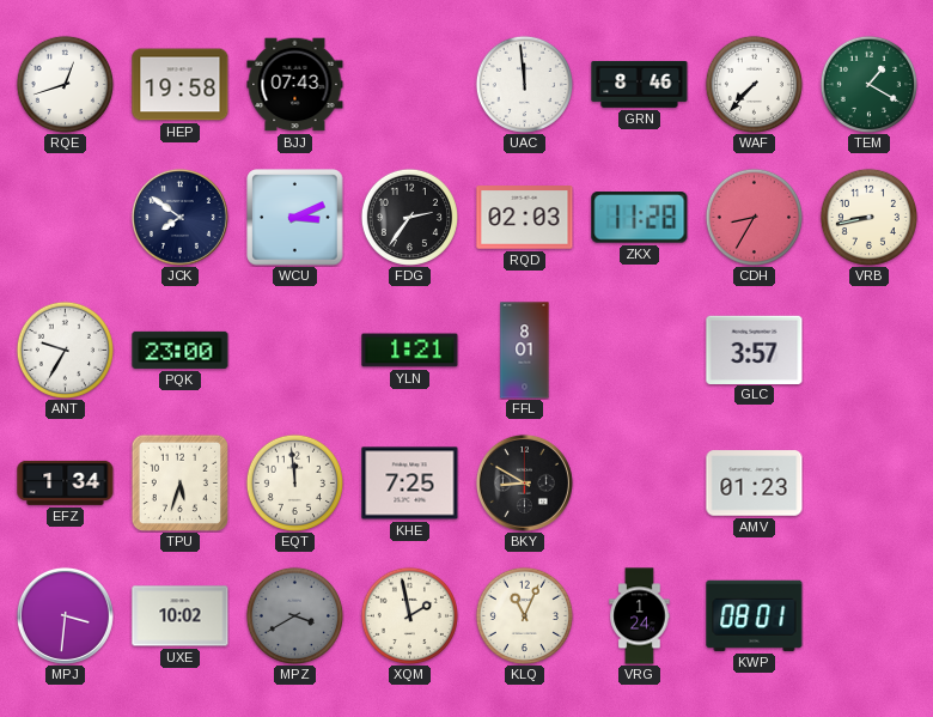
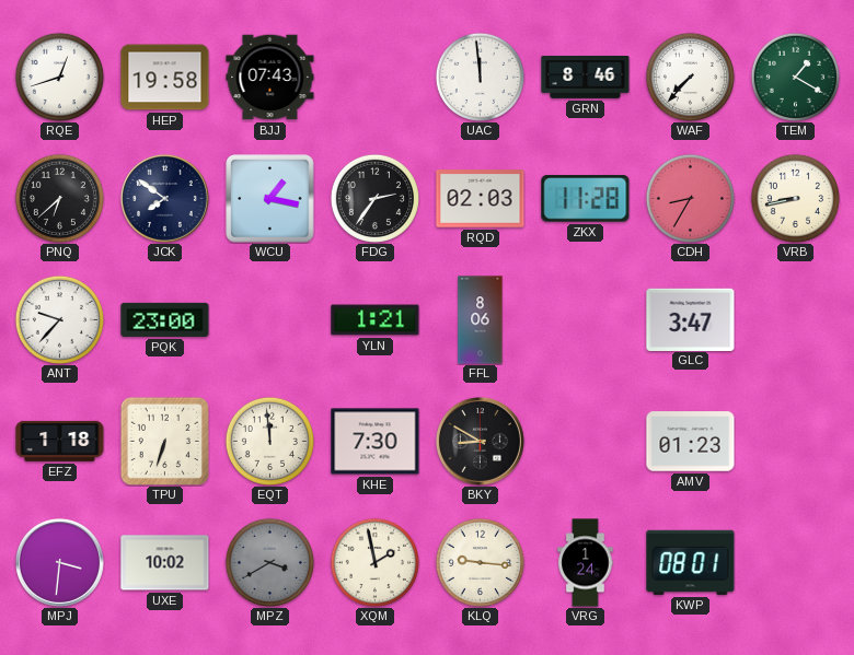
PNQ: none -> 6:38
WCU: 3:11 -> 1:17
ANT: 9:35 -> 9:37
FFL: 8:01 -> 8:06
GLC: 3:57 -> 3:47
EFZ: 1:34 -> 1:18
TPU: 5:33 -> 6:33
KHE: 7:25 -> 7:30
KLQ: 11:04 -> 9:16
